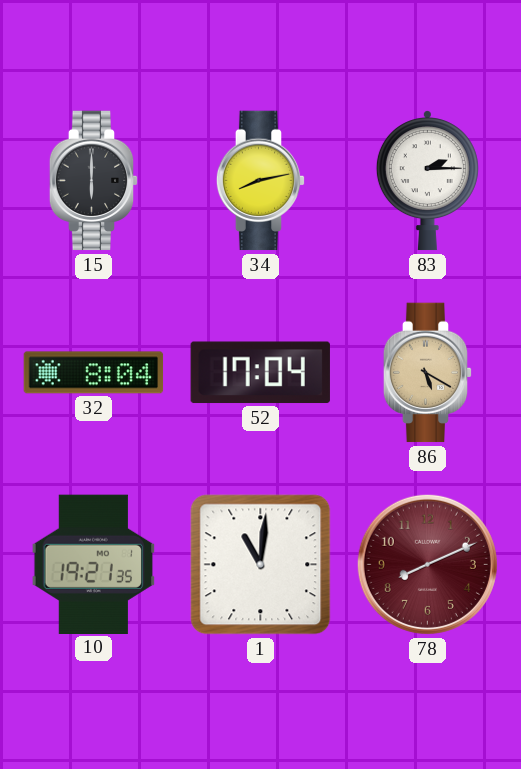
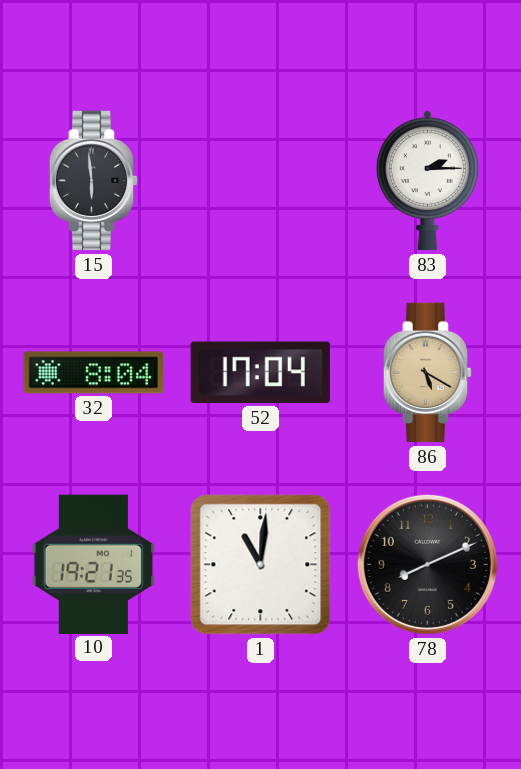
15: 6:00 -> 5:59
34: 8:13 -> none
78 dial: burgundy -> black
